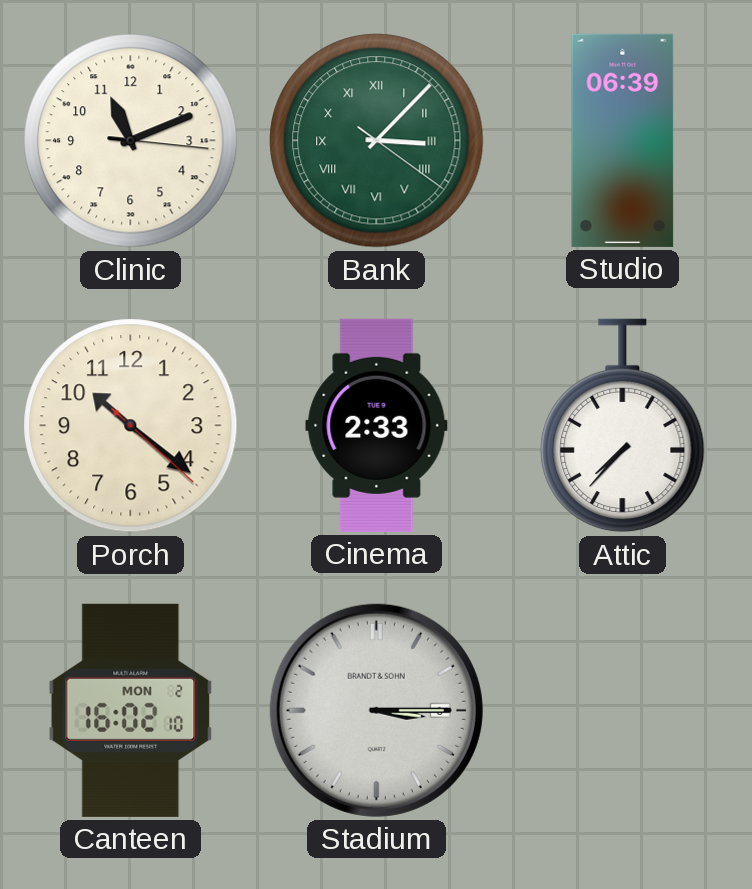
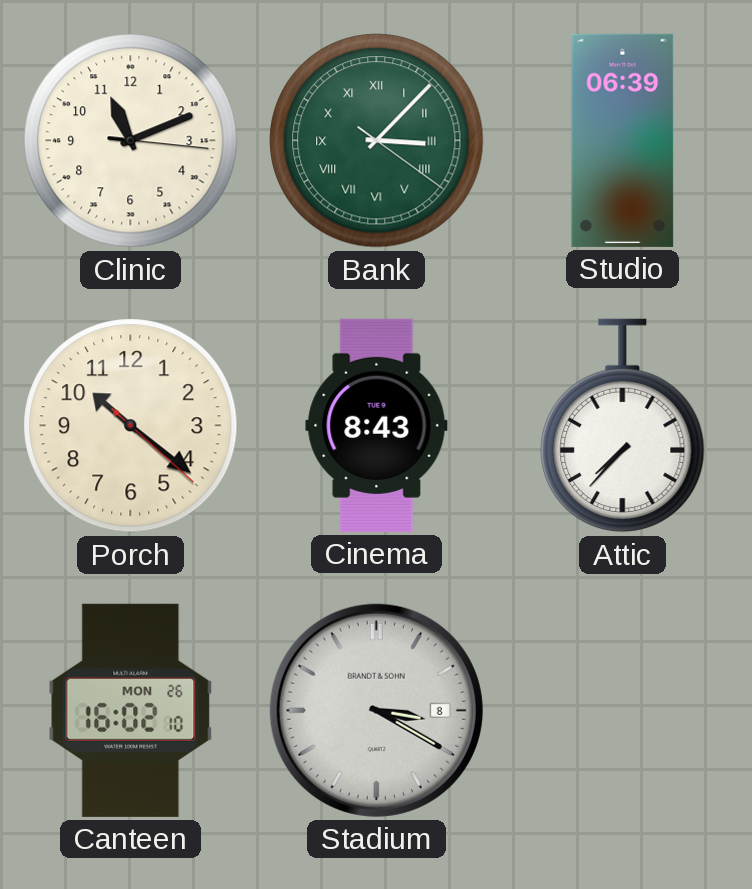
Cinema: 2:33 -> 8:43
Canteen date: MON 2 -> MON 26
Stadium: 3:15 -> 3:20
